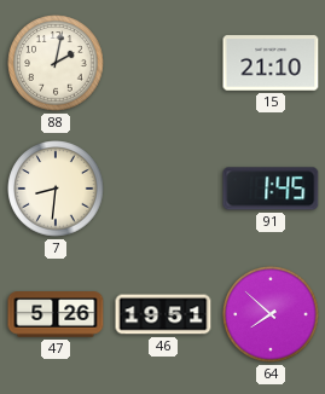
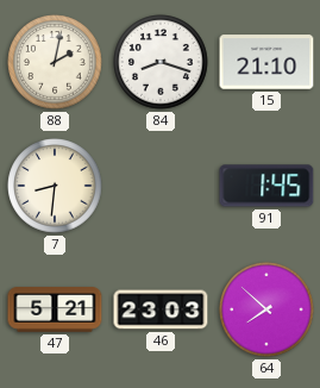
84: none -> 8:18
47: 5:26 -> 5:21
46: 19:51 -> 23:03
